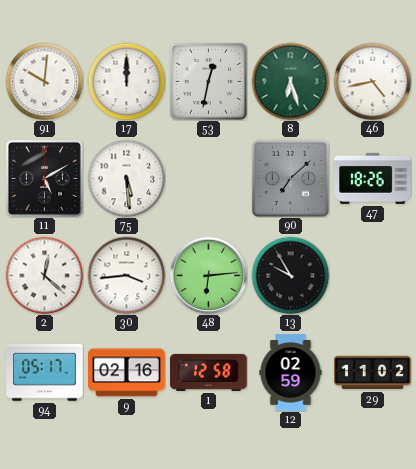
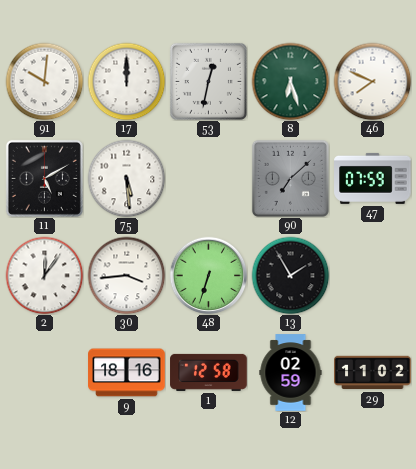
46: 4:43 -> 7:49
47: 18:26 -> 07:59
2: 12:22 -> 12:06
48: 6:14 -> 6:33
13: 9:55 -> 1:55
94: 05:17 -> none
9: 02:16 -> 18:16
